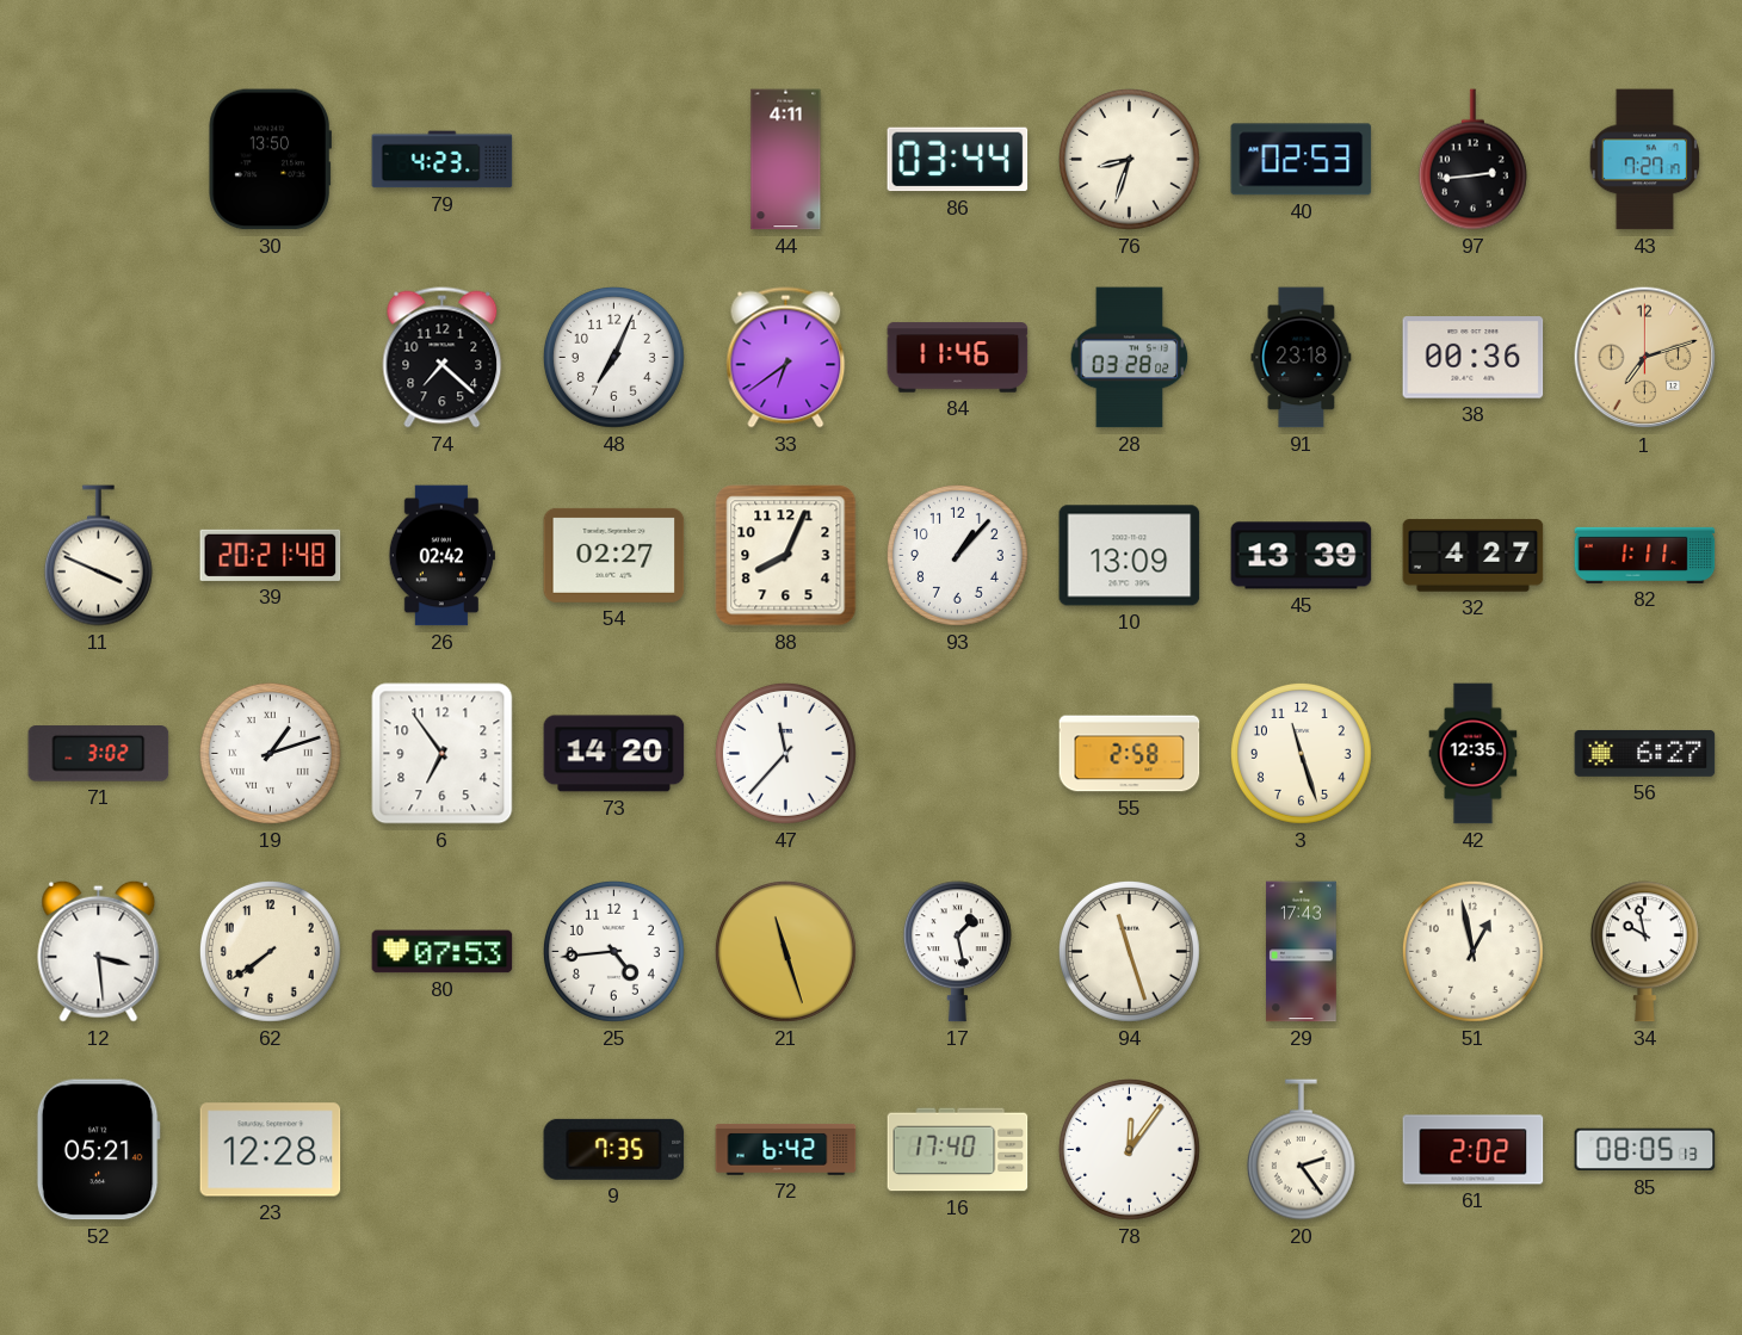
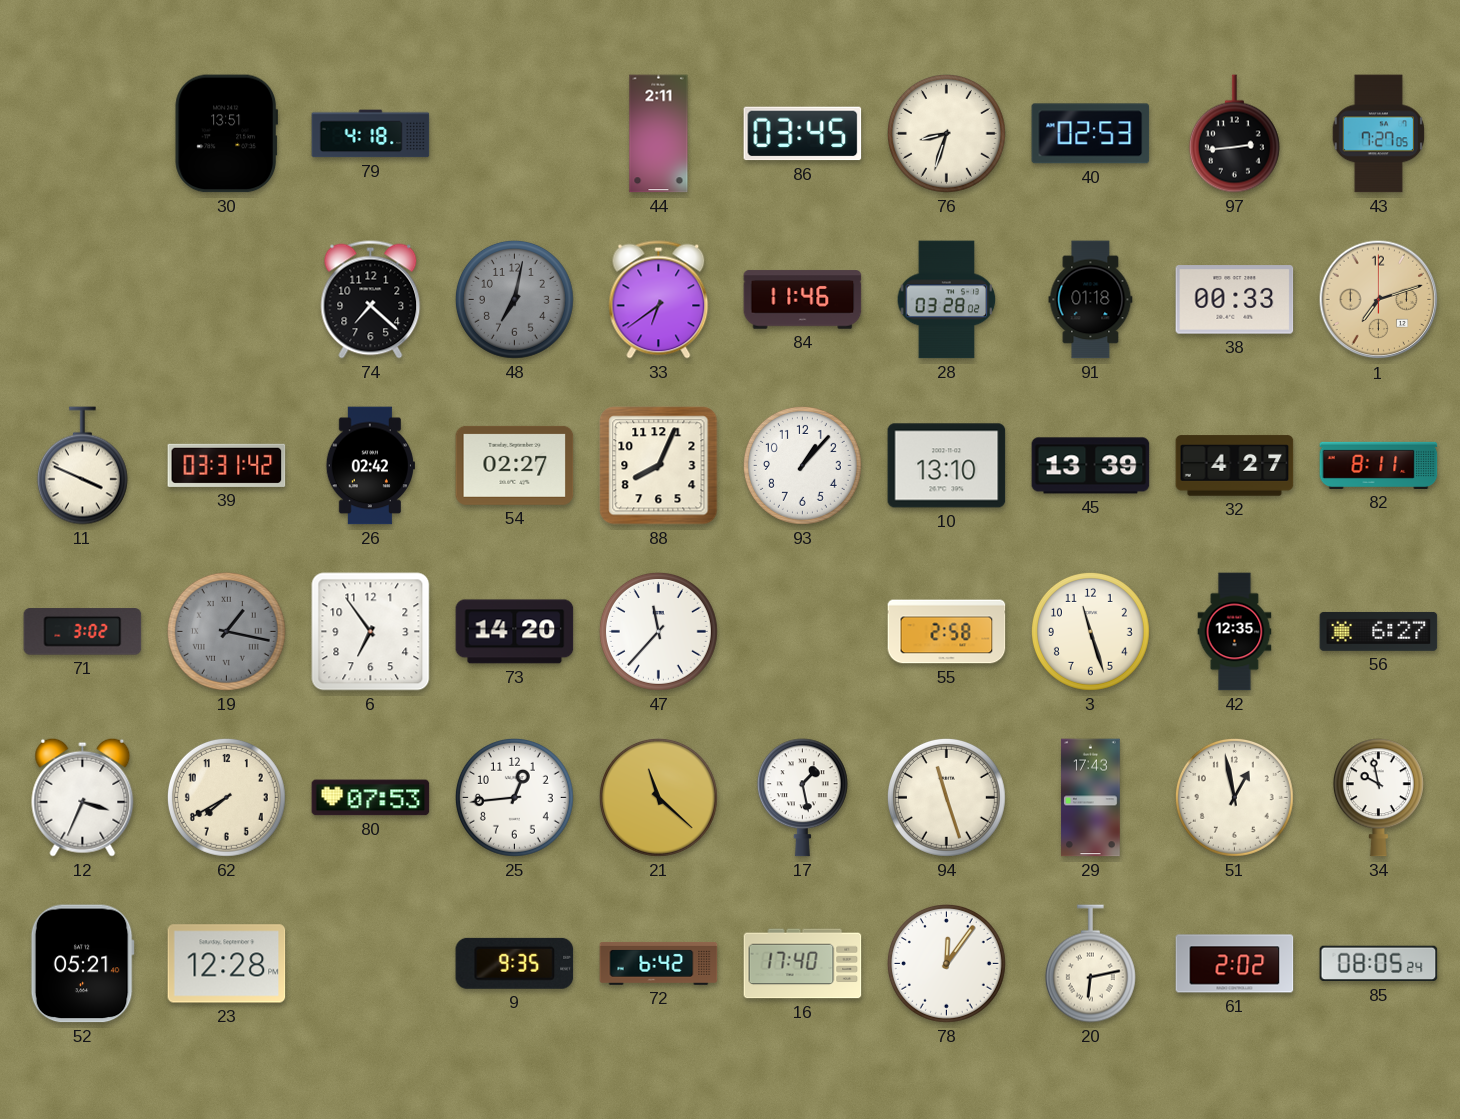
30: 13:50 -> 13:51
79: 4:23 -> 4:18
44: 4:11 -> 2:11
86: 03:44 -> 03:45
43: 7:27:17 -> 7:27:05
48: 7:04 -> 7:02
48 dial: white -> grey
91: 23:18 -> 01:18
38: 00:36 -> 00:33
39: 20:21 -> 03:31
10: 13:09 -> 13:10
82: 1:11 -> 8:11
19: 1:12 -> 1:17
19 dial: white -> grey
12: 3:29 -> 3:34
62: 7:39 -> 7:40
25: 4:44 -> 12:44
21: 11:27 -> 11:22
9: 7:35 -> 9:35
20: 2:24 -> 6:13
85: 08:05:13 -> 08:05:24
